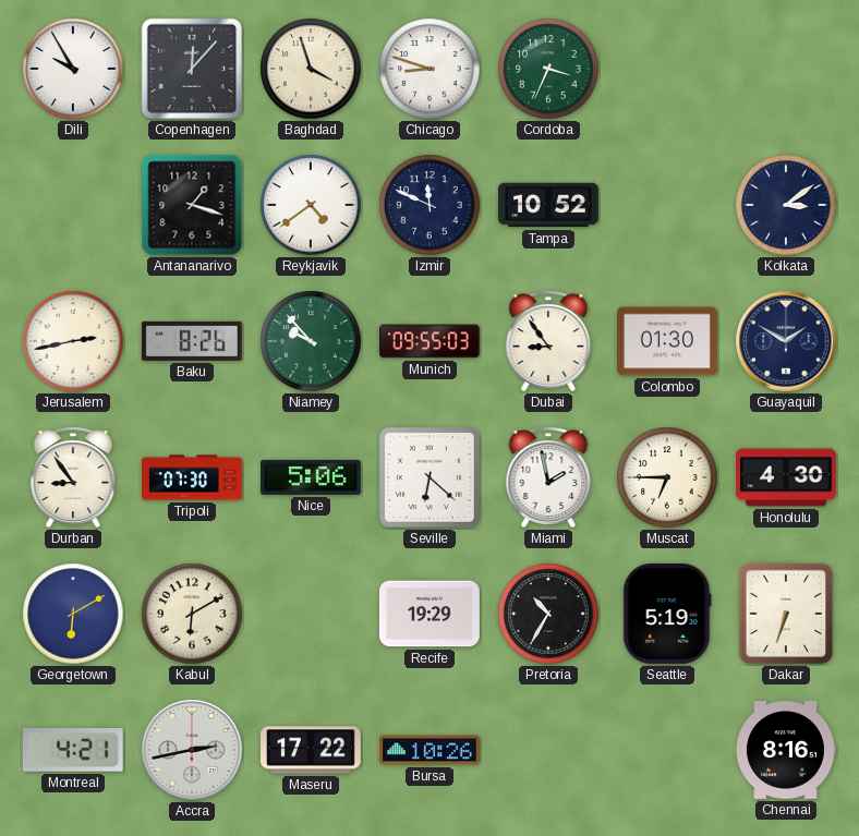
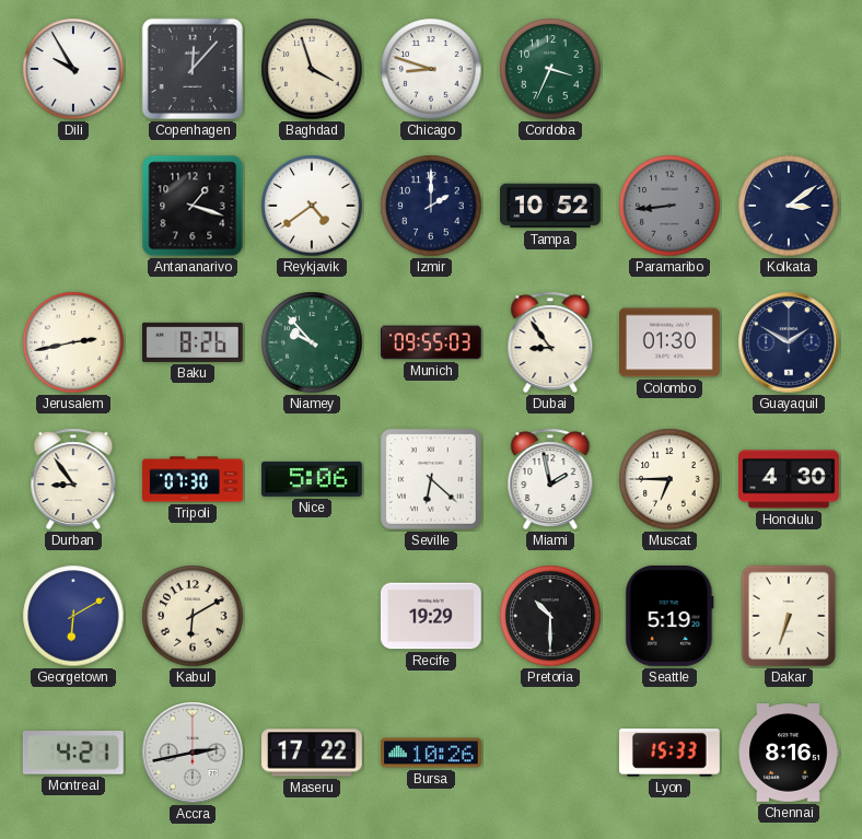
Izmir: 11:49 -> 2:00
Paramaribo: none -> 8:44
Pretoria: 10:35 -> 10:30
Lyon: none -> 15:33
